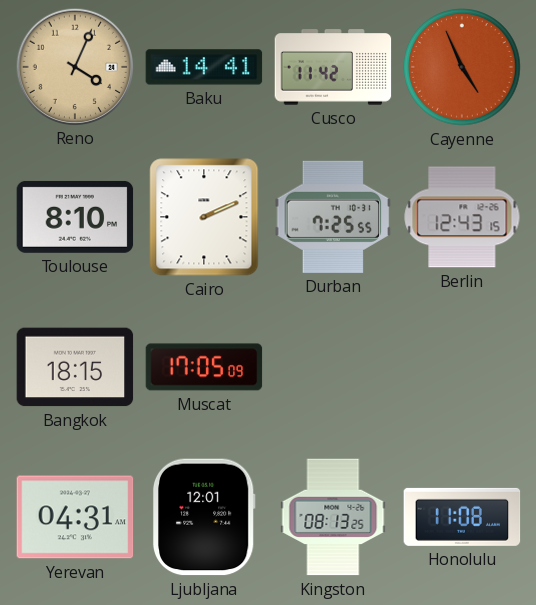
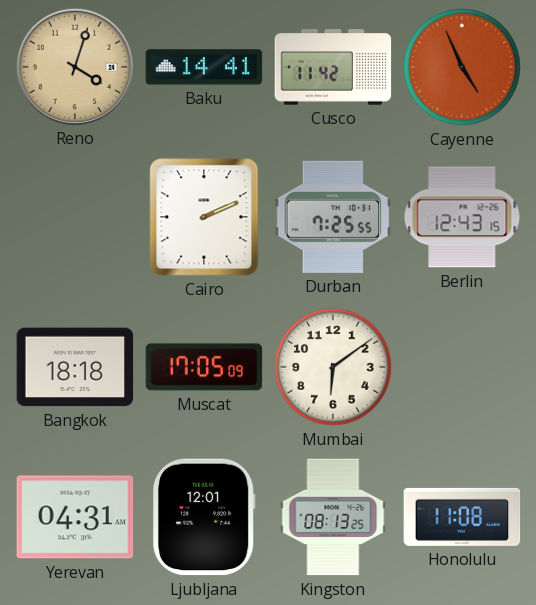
Reno: 4:04 -> 4:03
Toulouse: 8:10 -> none
Bangkok: 18:15 -> 18:18
Mumbai: none -> 6:09
